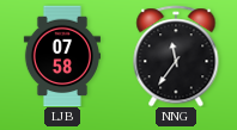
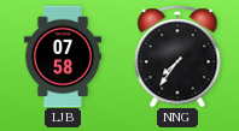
NNG: 11:36 -> 7:36
